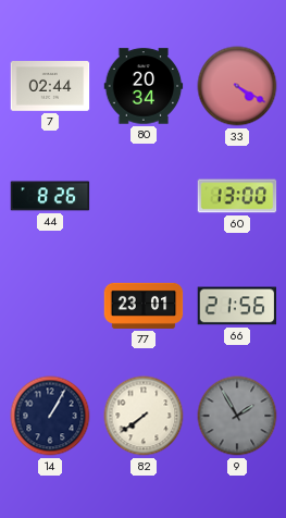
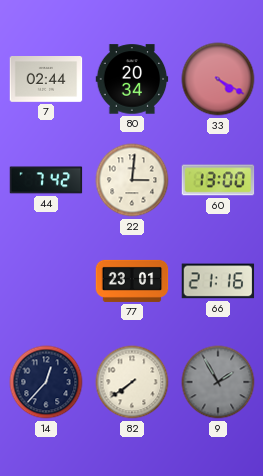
44: 8:26 -> 7:42
22: none -> 3:01
66: 21:56 -> 21:16
14: 1:05 -> 12:37
